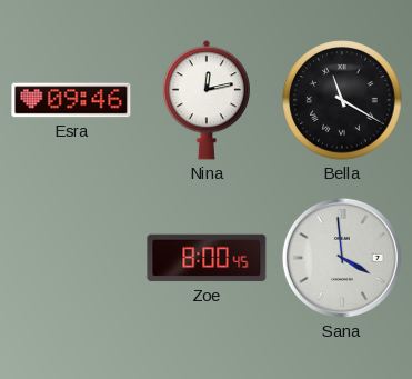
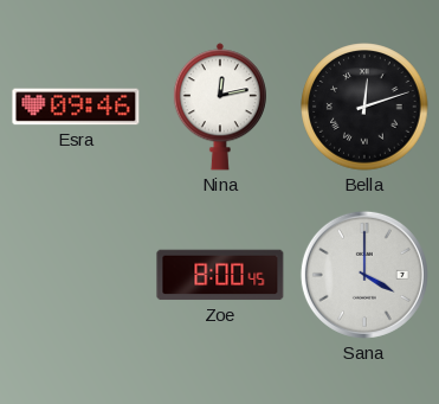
Bella: 11:20 -> 12:12
Sana: 3:59 -> 4:00
